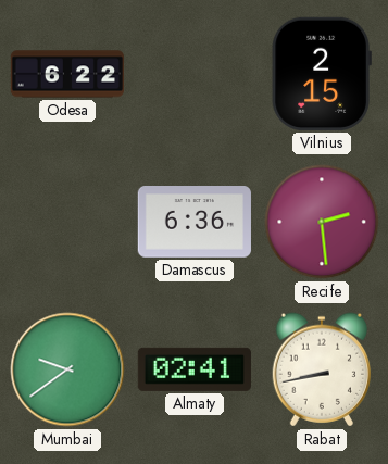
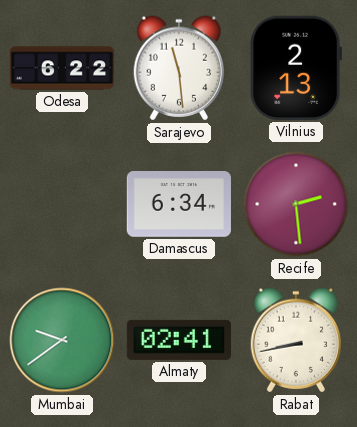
Sarajevo: none -> 11:29
Vilnius: 2:15 -> 2:13
Damascus: 6:36 -> 6:34
